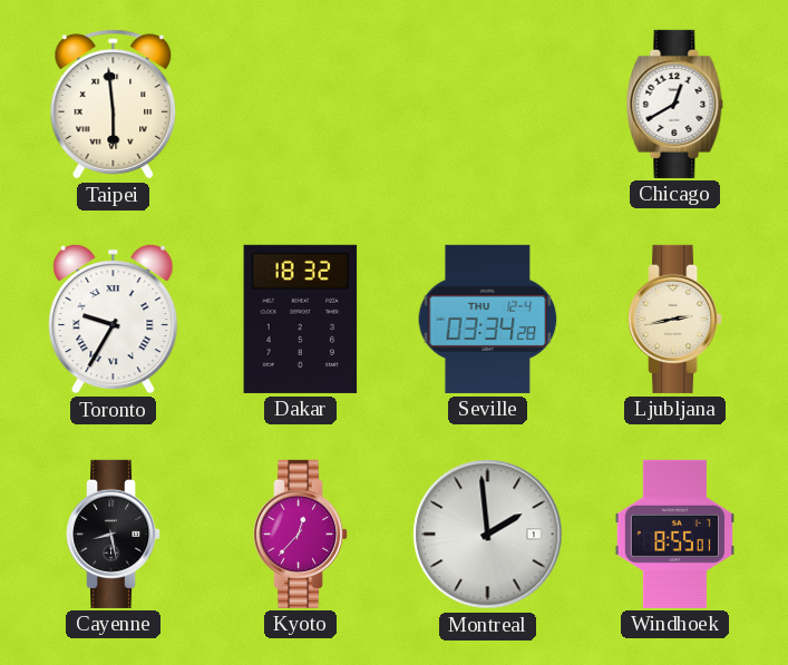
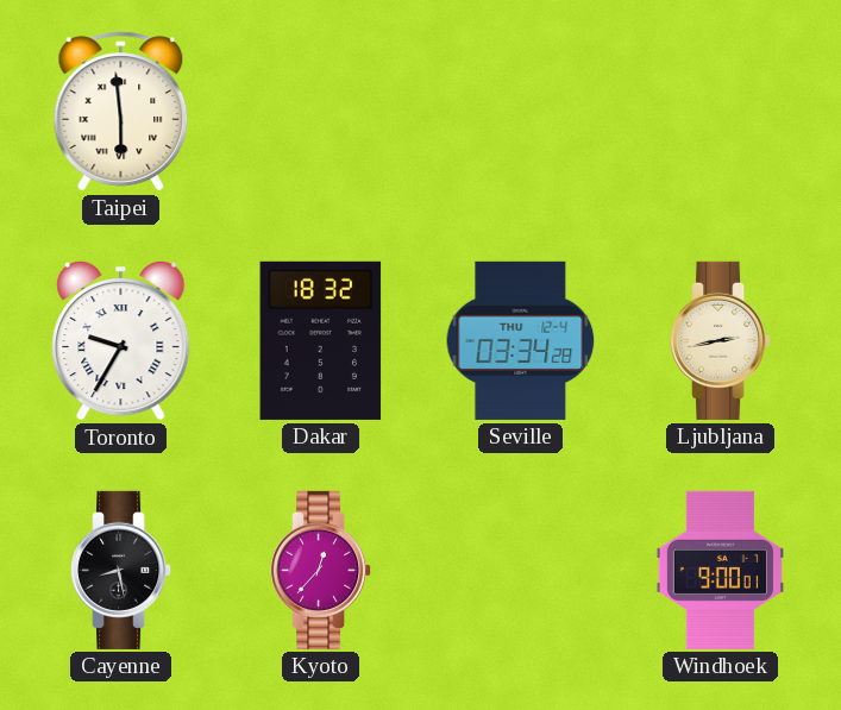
Chicago: 12:40 -> none
Montreal: 1:59 -> none
Windhoek: 8:55 -> 9:00
